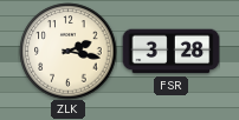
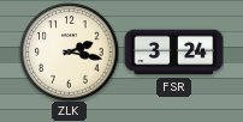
FSR: 3:28 -> 3:24
